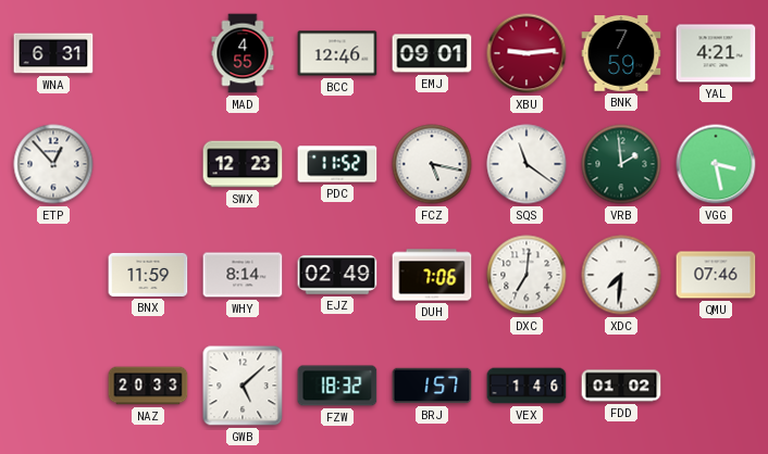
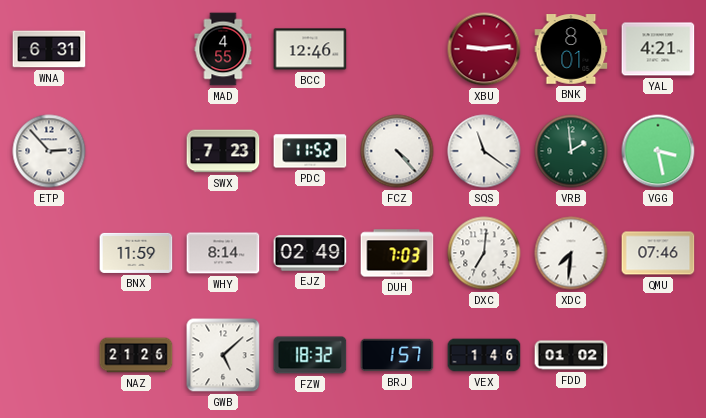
EMJ: 09:01 -> none
BNK: 7:59 -> 8:01
ETP: 12:53 -> 2:53
SWX: 12:23 -> 7:23
FCZ: 5:17 -> 4:23
DUH: 7:06 -> 7:03
NAZ: 20:33 -> 21:26
